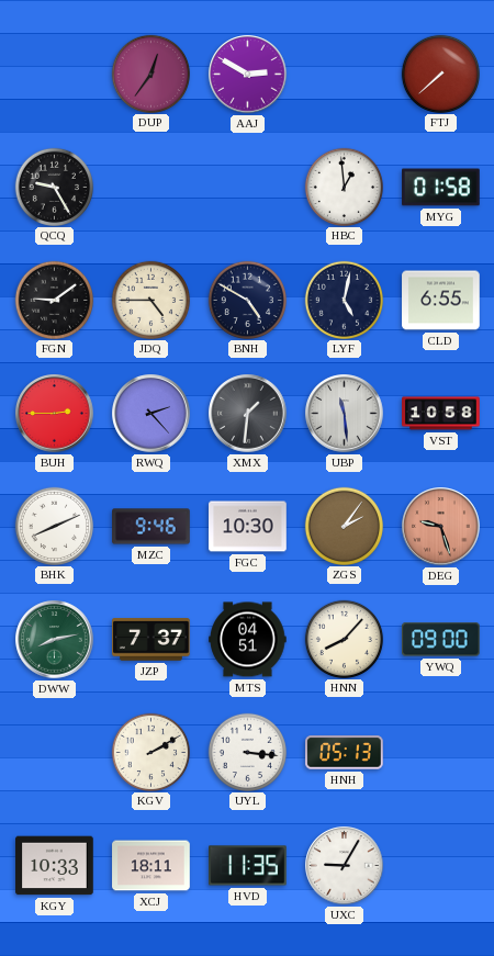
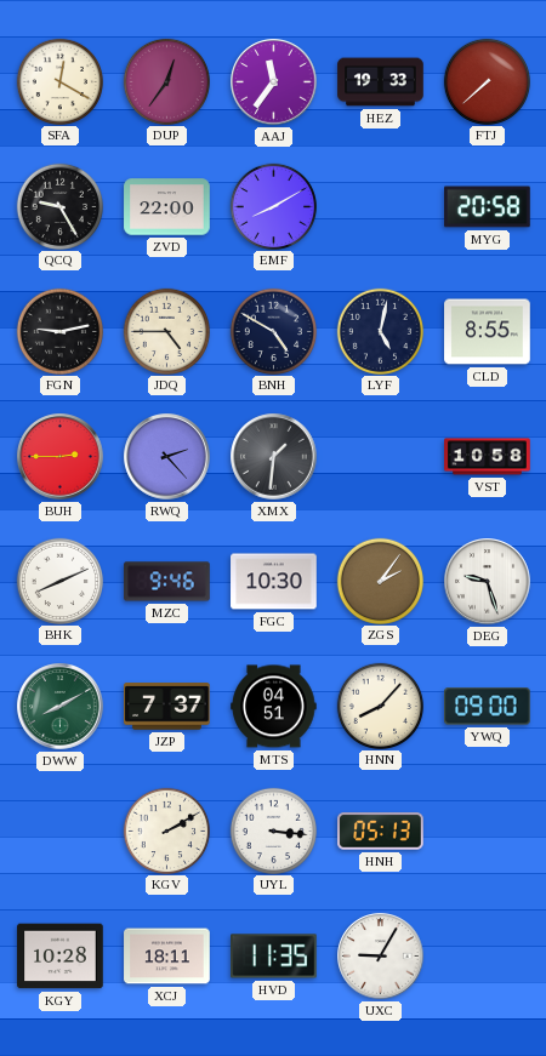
SFA: none -> 12:20
AAJ: 2:50 -> 11:36
HEZ: none -> 19:33
ZVD: none -> 22:00
EMF: none -> 8:10
HBC: 12:59 -> none
MYG: 01:58 -> 20:58
FGN: 9:09 -> 9:13
CLD: 6:55 -> 8:55
UBP: 11:29 -> none
DEG dial: salmon -> white
DWW: 8:13 -> 8:10
KGY: 10:33 -> 10:28
